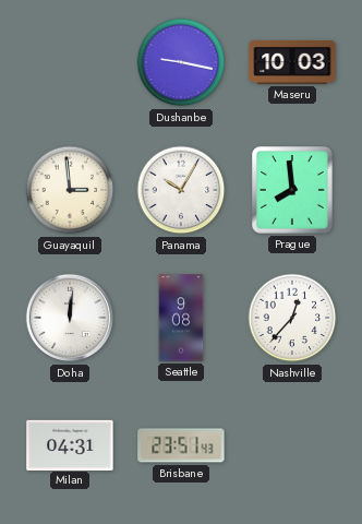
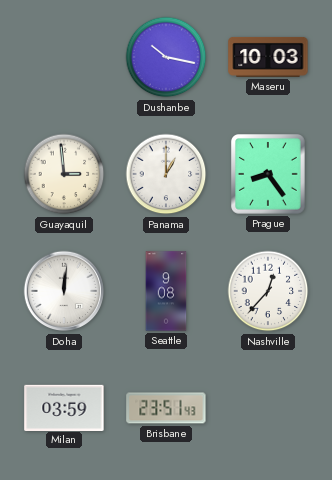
Dushanbe: 9:17 -> 10:17
Panama: 10:05 -> 1:00
Prague: 7:59 -> 8:24
Milan: 04:31 -> 03:59
